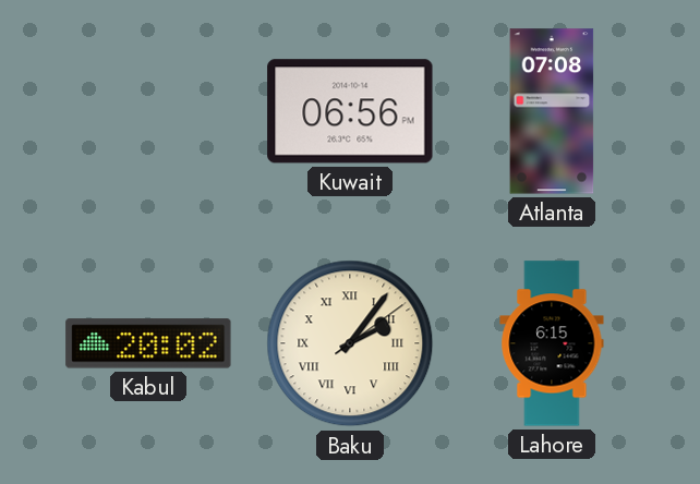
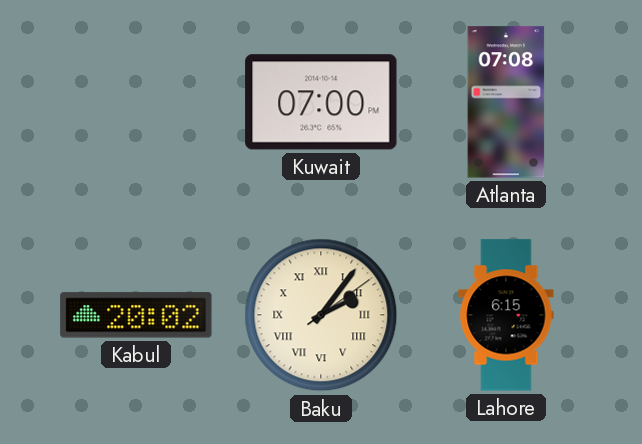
Kuwait: 06:56 -> 07:00
